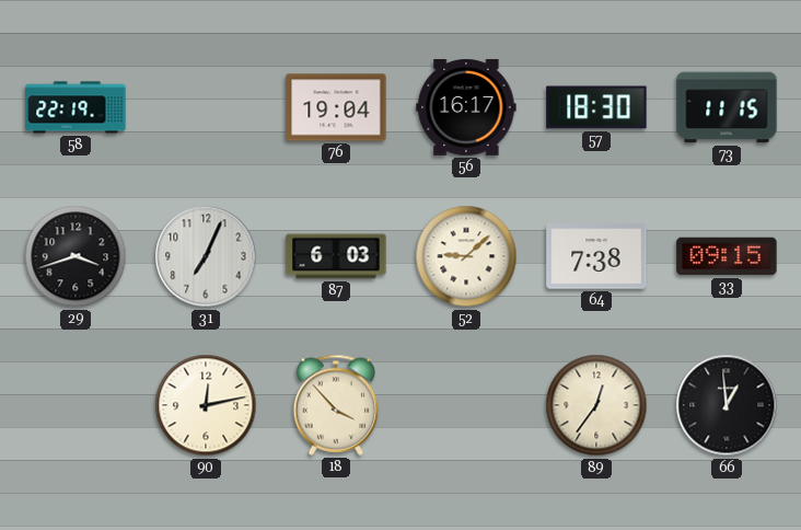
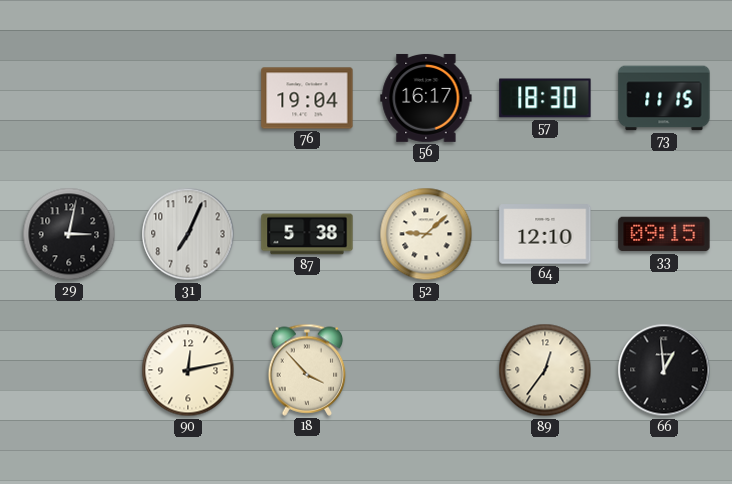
58: 22:19 -> none
29: 3:42 -> 3:02
87: 6:03 -> 5:38
64: 7:38 -> 12:10
